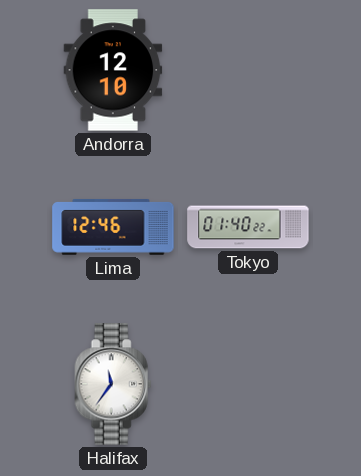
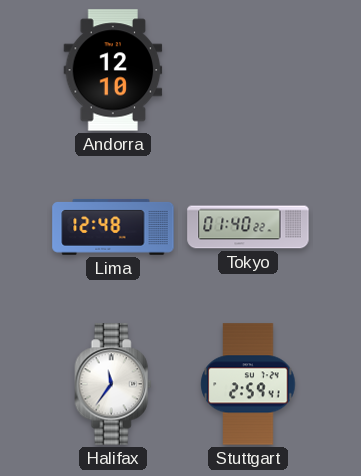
Lima: 12:46 -> 12:48
Stuttgart: none -> 2:59
